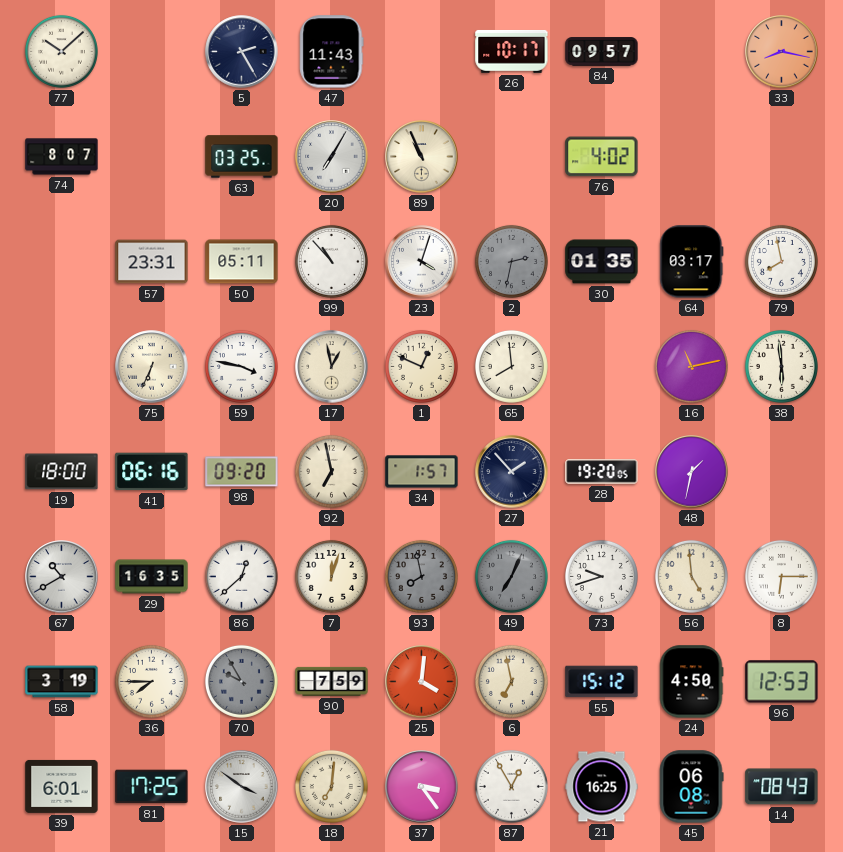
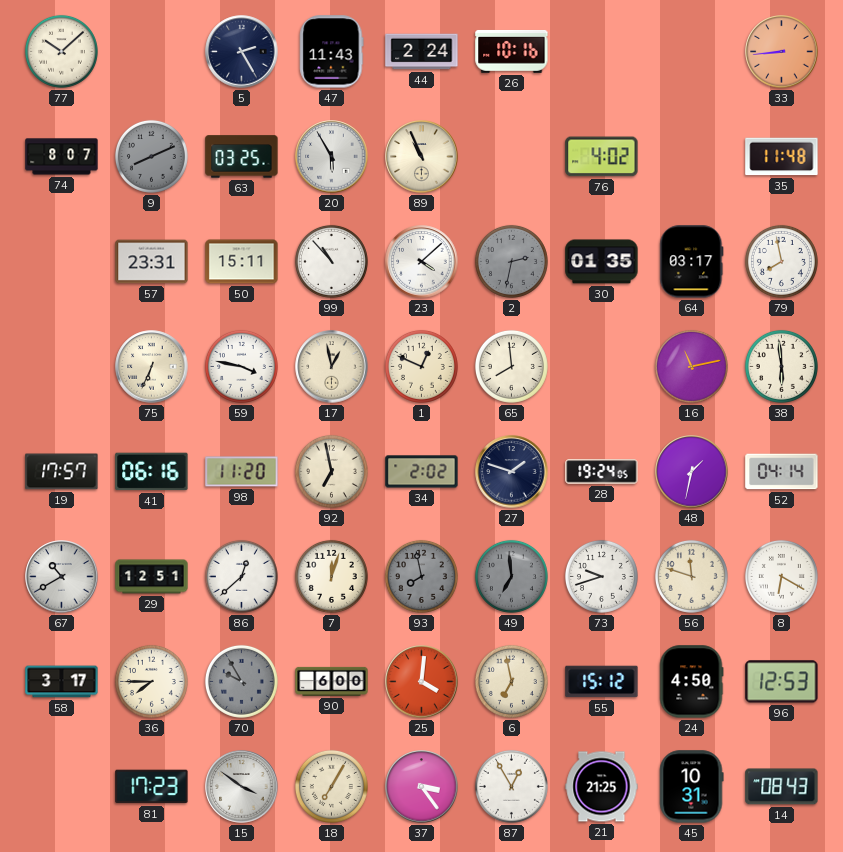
44: none -> 2:24
26: 10:17 -> 10:16
84: 09:57 -> none
33: 8:17 -> 8:44
9: none -> 8:11
20: 7:05 -> 5:55
35: none -> 11:48
50: 05:11 -> 15:11
23: 4:03 -> 4:08
19: 18:00 -> 17:57
98: 09:20 -> 11:20
34: 1:57 -> 2:02
27: 1:53 -> 1:48
28: 19:20 -> 19:24
52: none -> 04:14
29: 16:35 -> 12:51
49: 7:04 -> 6:59
56: 4:59 -> 11:48
8: 6:15 -> 6:20
58: 3:19 -> 3:17
90: 7:59 -> 6:00
39: 6:01 -> none
81: 17:25 -> 17:23
18: 7:01 -> 7:05
21: 16:25 -> 21:25
45: 06:08 -> 10:31
